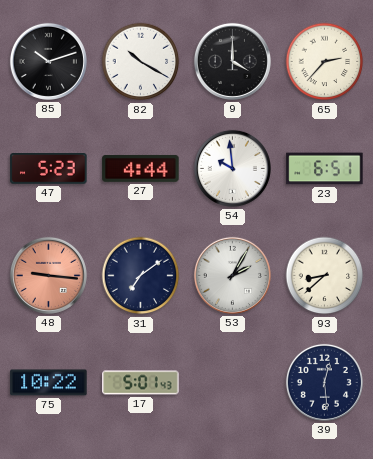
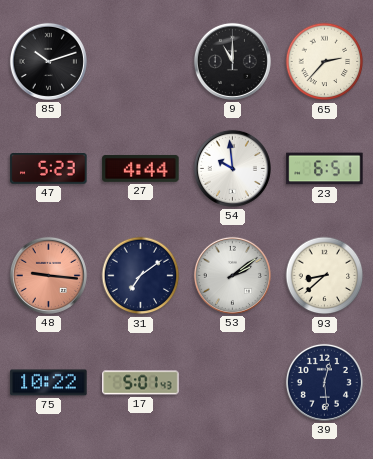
82: 10:20 -> none
9: 4:00 -> 11:00
53: 2:05 -> 2:09
